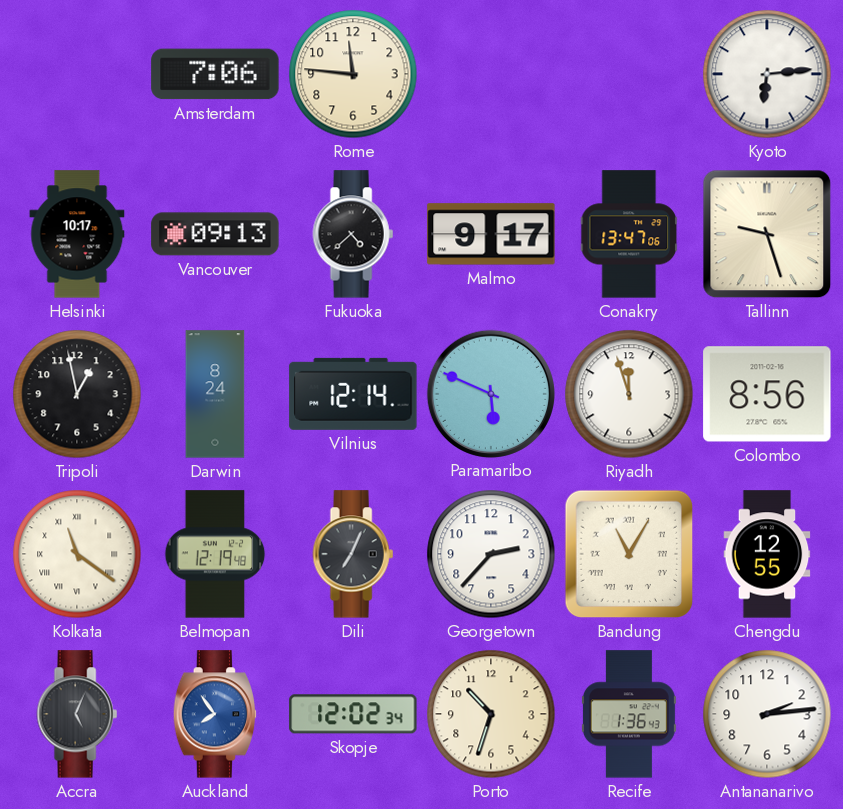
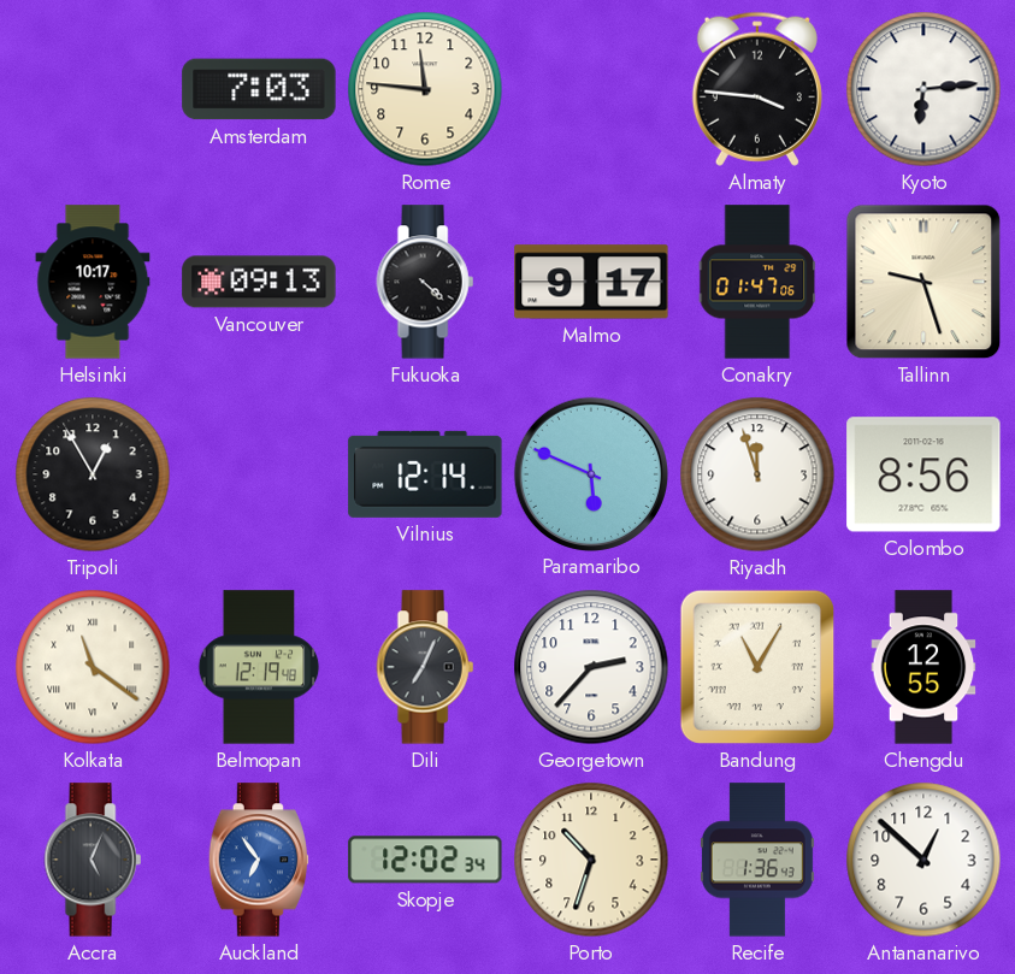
Amsterdam: 7:06 -> 7:03
Almaty: none -> 3:46
Fukuoka: 4:38 -> 4:22
Conakry: 13:47 -> 01:47
Tripoli: 12:58 -> 12:55
Darwin: 8:24 -> none
Auckland: 7:54 -> 6:54
Antananarivo: 2:14 -> 12:52
